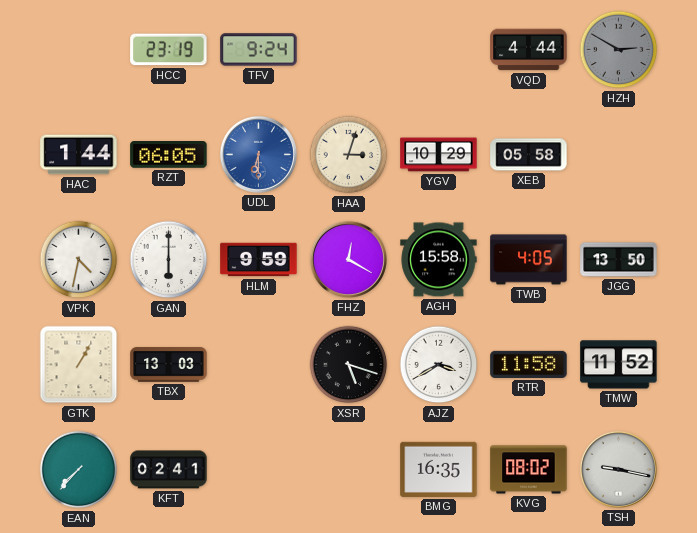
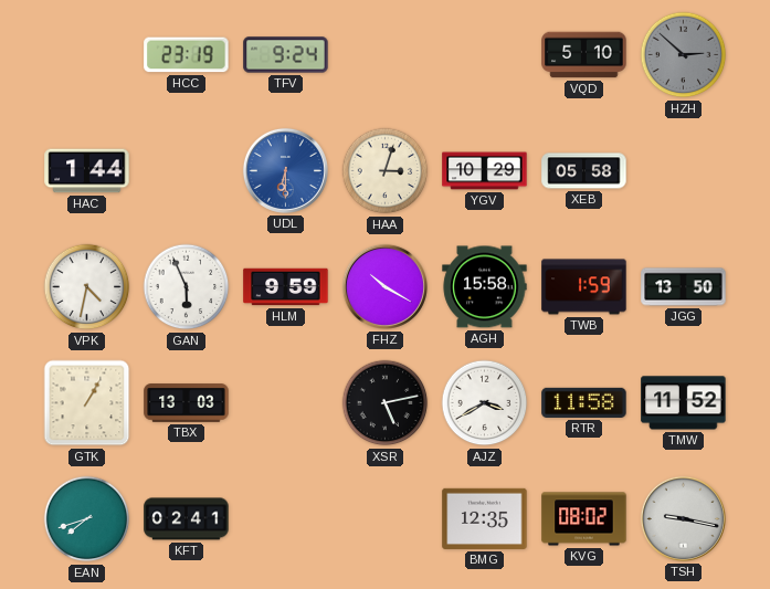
VQD: 4:44 -> 5:10
HZH: 2:50 -> 2:52
RZT: 06:05 -> none
GAN: 6:00 -> 5:56
FHZ: 12:20 -> 10:20
TWB: 4:05 -> 1:59
XSR: 5:18 -> 5:13
EAN: 7:37 -> 7:42
BMG: 16:35 -> 12:35
